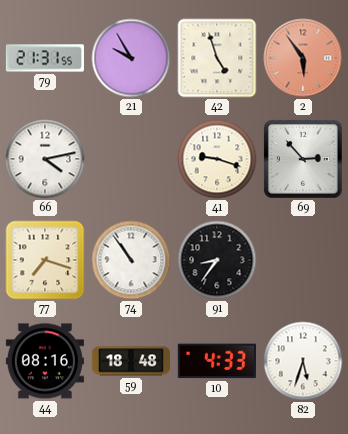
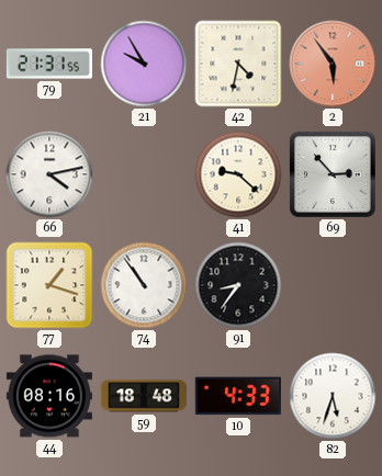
42: 4:57 -> 4:32
41: 9:18 -> 9:22
77: 7:18 -> 1:18
